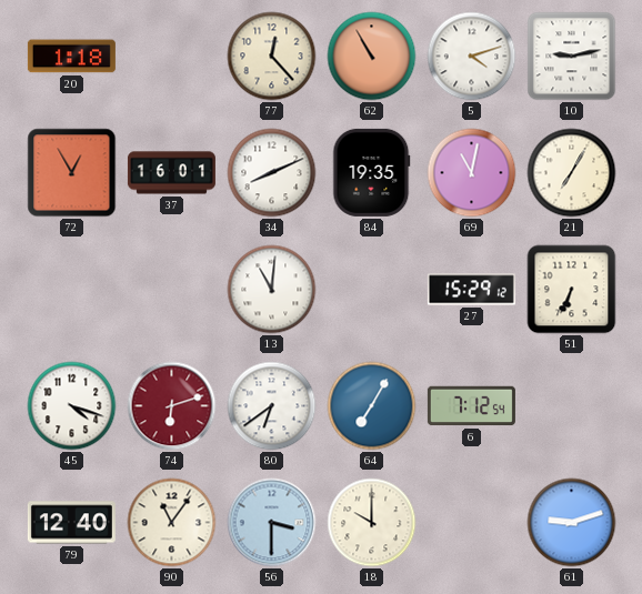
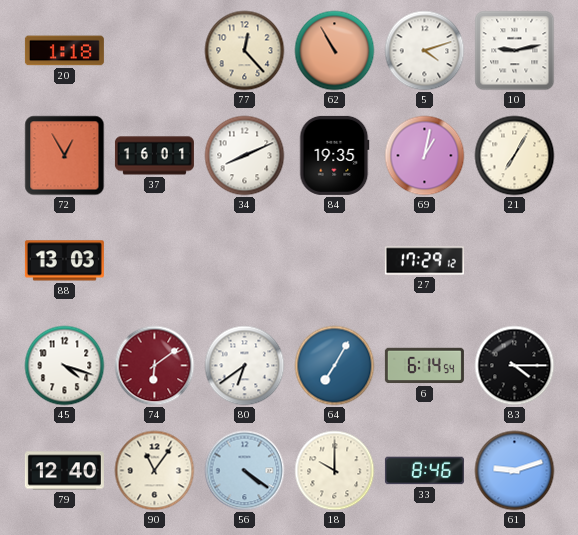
69: 11:02 -> 1:02
88: none -> 13:03
13: 11:01 -> none
27: 15:29 -> 17:29
51: 6:34 -> none
74: 6:12 -> 6:09
6: 7:12 -> 6:14
83: none -> 4:15
56: 3:30 -> 4:21
33: none -> 8:46
